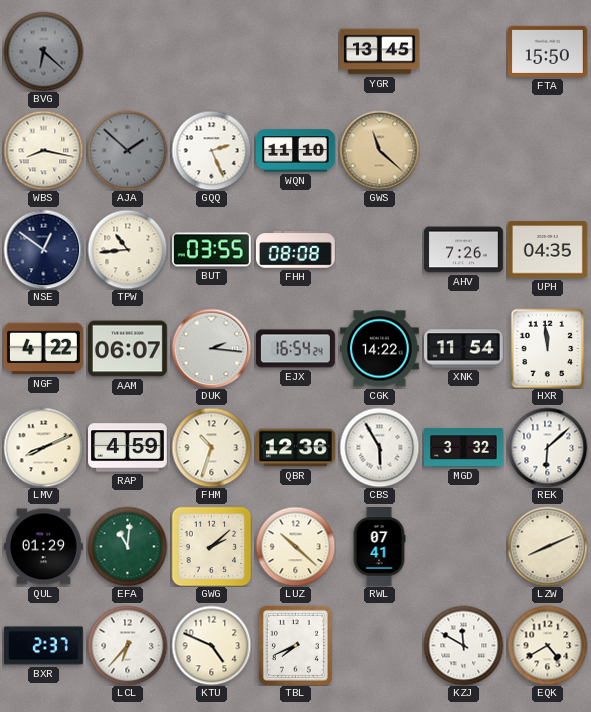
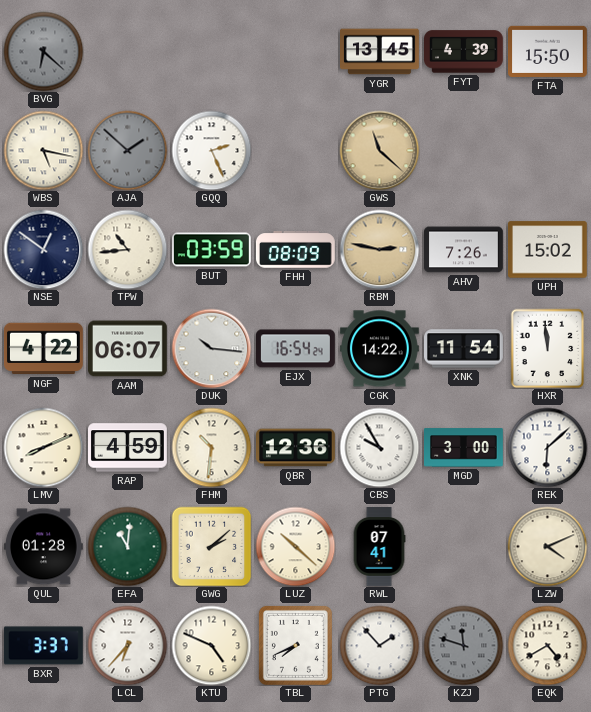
FYT: none -> 4:39
WBS: 8:17 -> 5:17
WQN: 11:10 -> none
BUT: 03:55 -> 03:59
FHH: 08:08 -> 08:09
RBM: none -> 2:47
UPH: 04:35 -> 15:02
DUK: 2:16 -> 10:16
FHM: 10:33 -> 10:31
CBS: 5:55 -> 9:55
MGD: 3:32 -> 3:00
QUL: 01:29 -> 01:28
LZW: 8:11 -> 4:11
BXR: 2:37 -> 3:37
PTG: none -> 1:53
KZJ: 11:50 -> 11:48
KZJ dial: white -> grey
